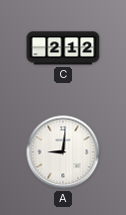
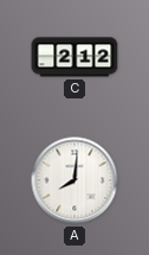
A: 9:01 -> 8:01
